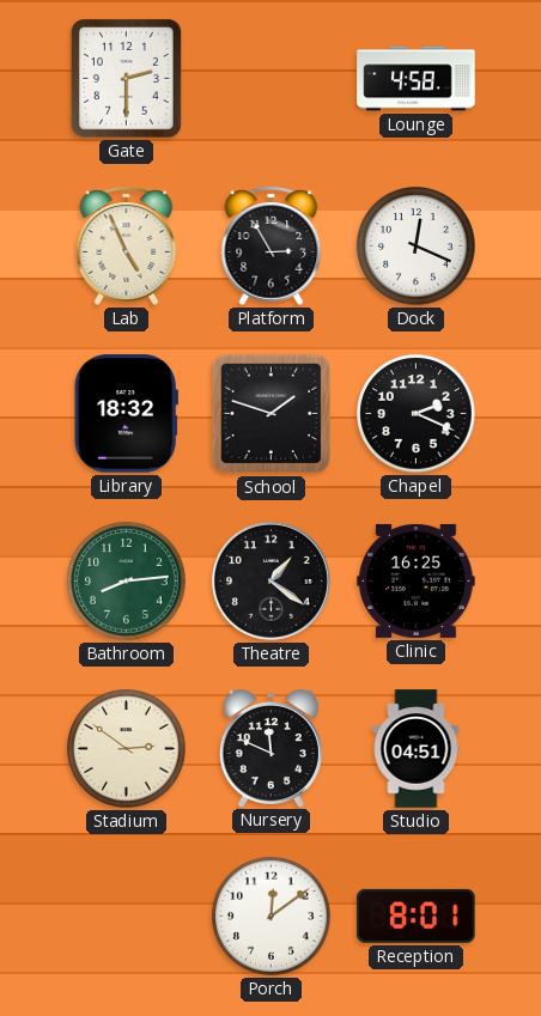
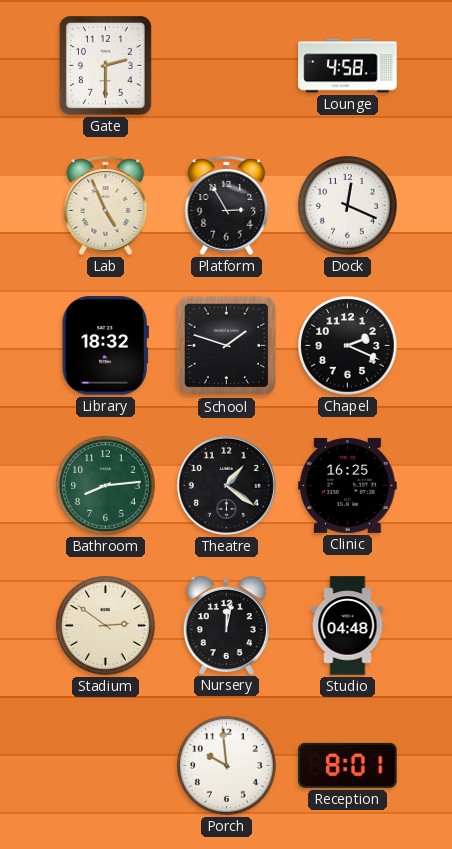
Nursery: 11:49 -> 12:02
Studio: 04:51 -> 04:48
Porch: 12:09 -> 9:59
